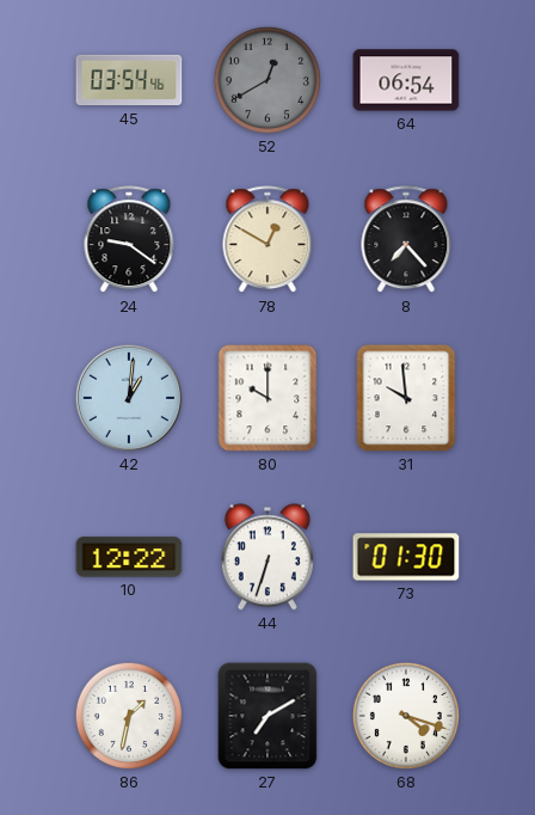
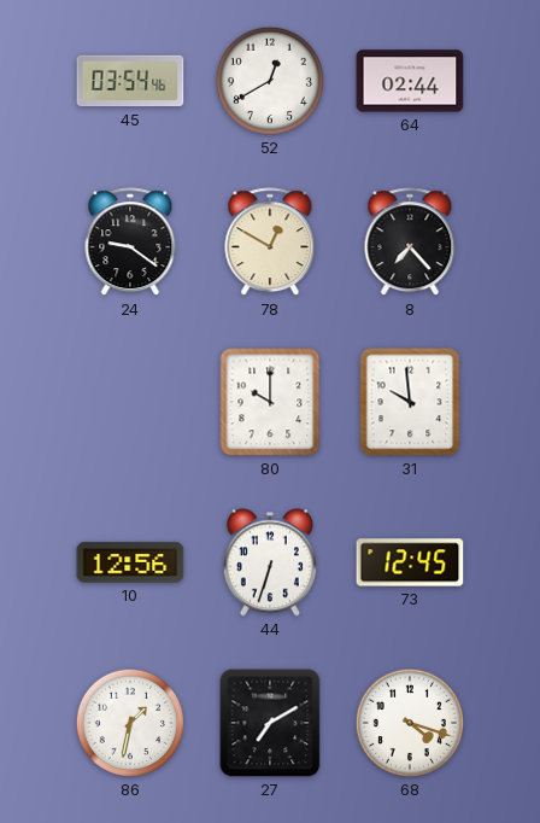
52 dial: grey -> white
64: 06:54 -> 02:44
42: 1:01 -> none
10: 12:22 -> 12:56
73: 01:30 -> 12:45
